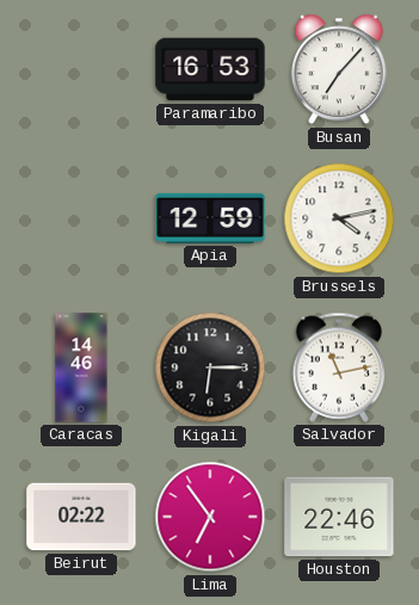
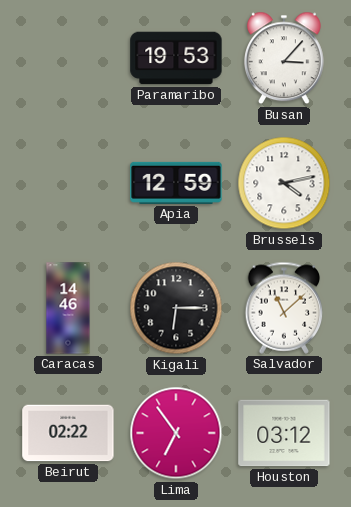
Paramaribo: 16:53 -> 19:53
Busan: 7:07 -> 3:07
Salvador: 11:13 -> 11:08
Houston: 22:46 -> 03:12
